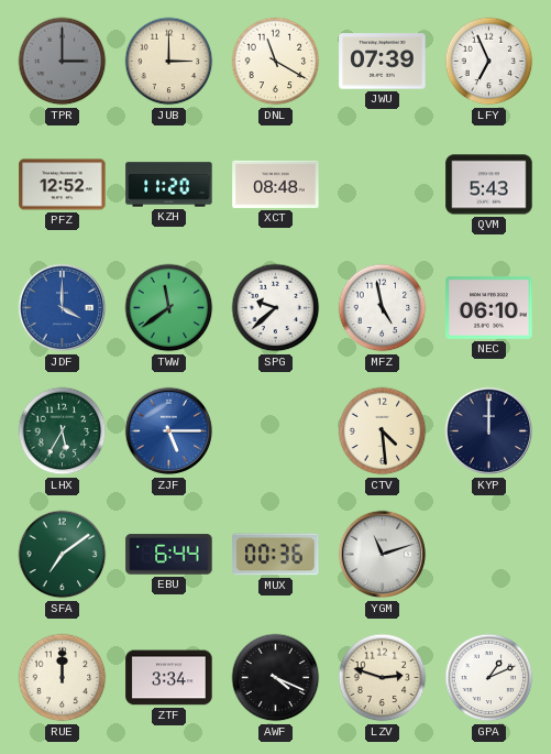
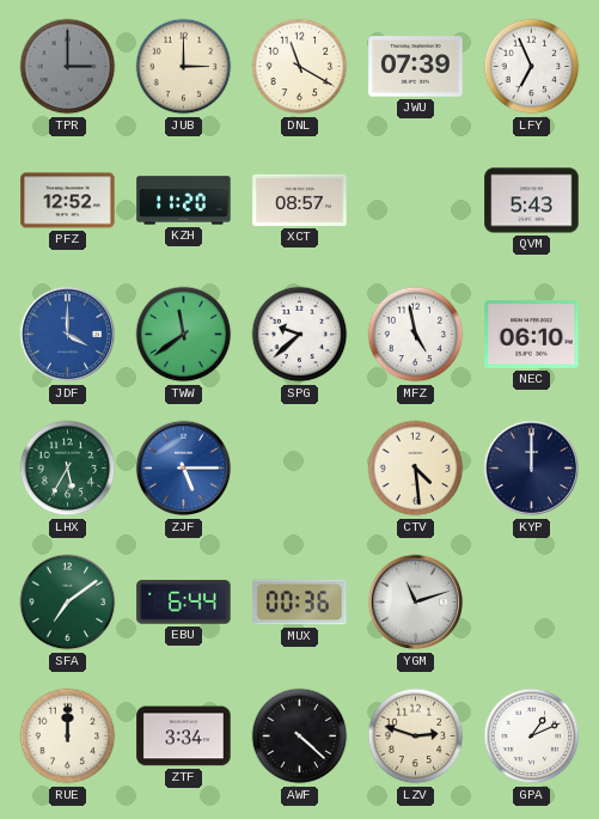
XCT: 08:48 -> 08:57
AWF: 4:19 -> 4:22
